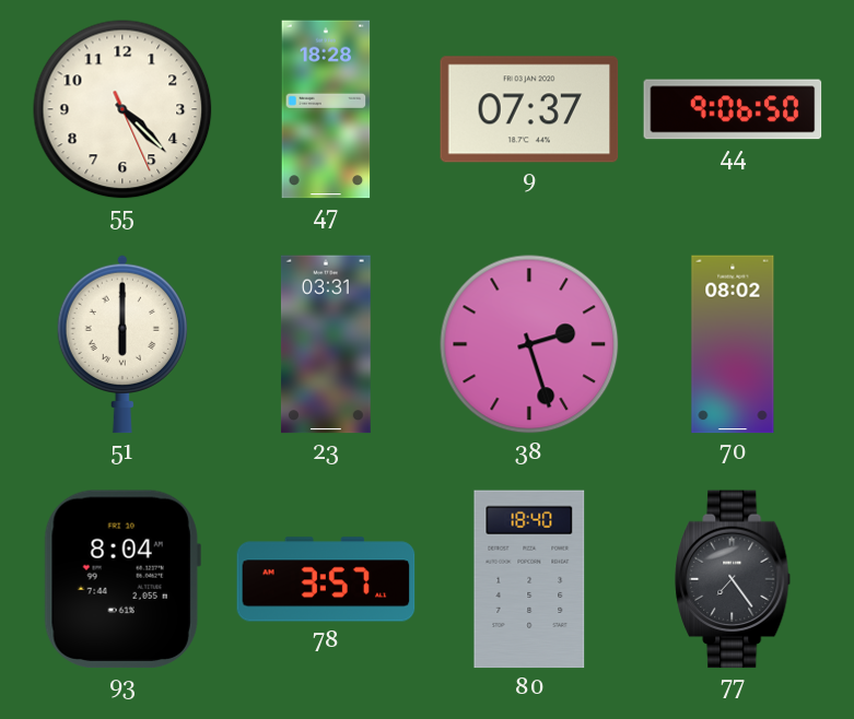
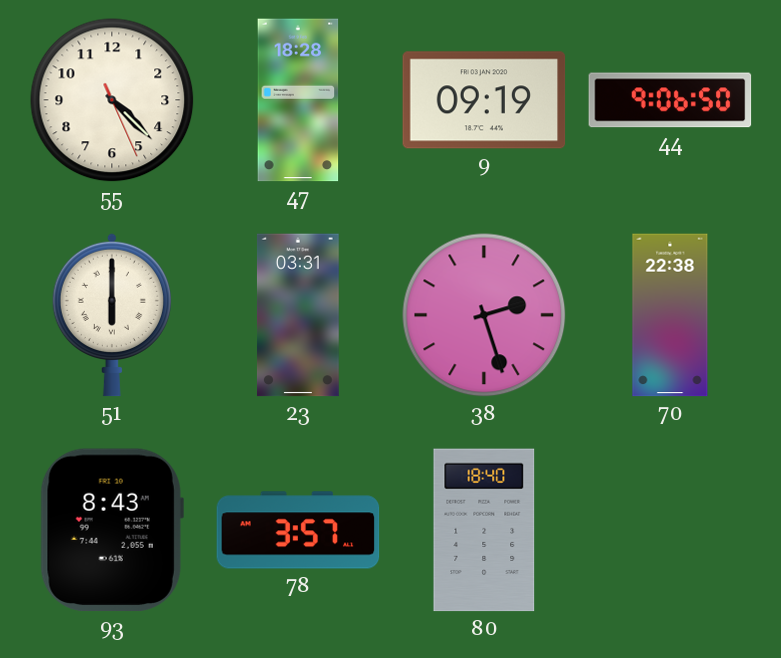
9: 07:37 -> 09:19
70: 08:02 -> 22:38
93: 8:04 -> 8:43
77: 7:24 -> none
